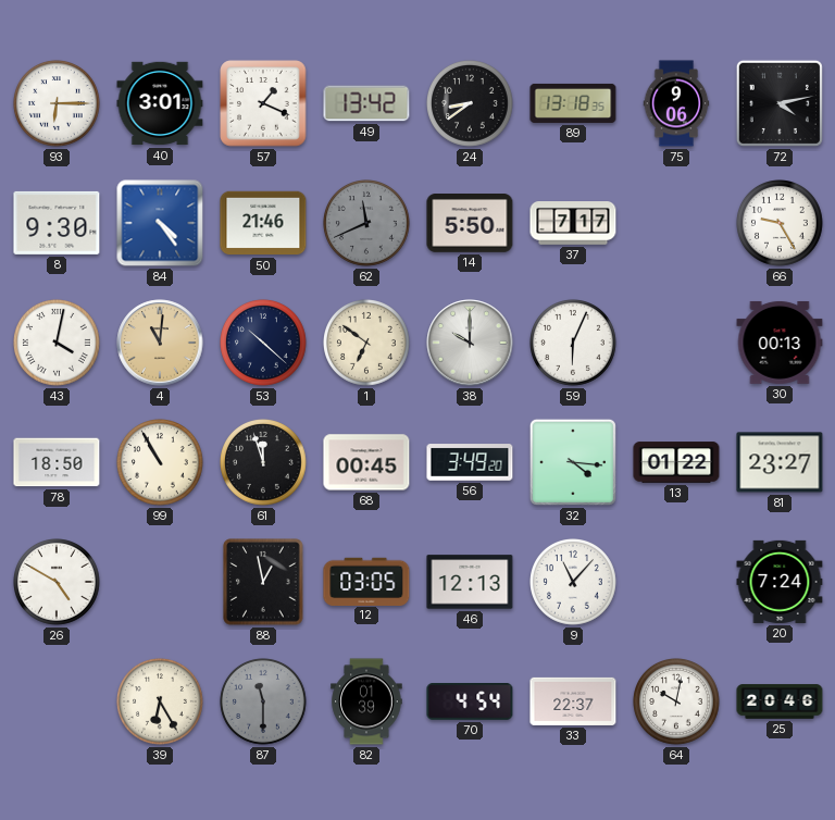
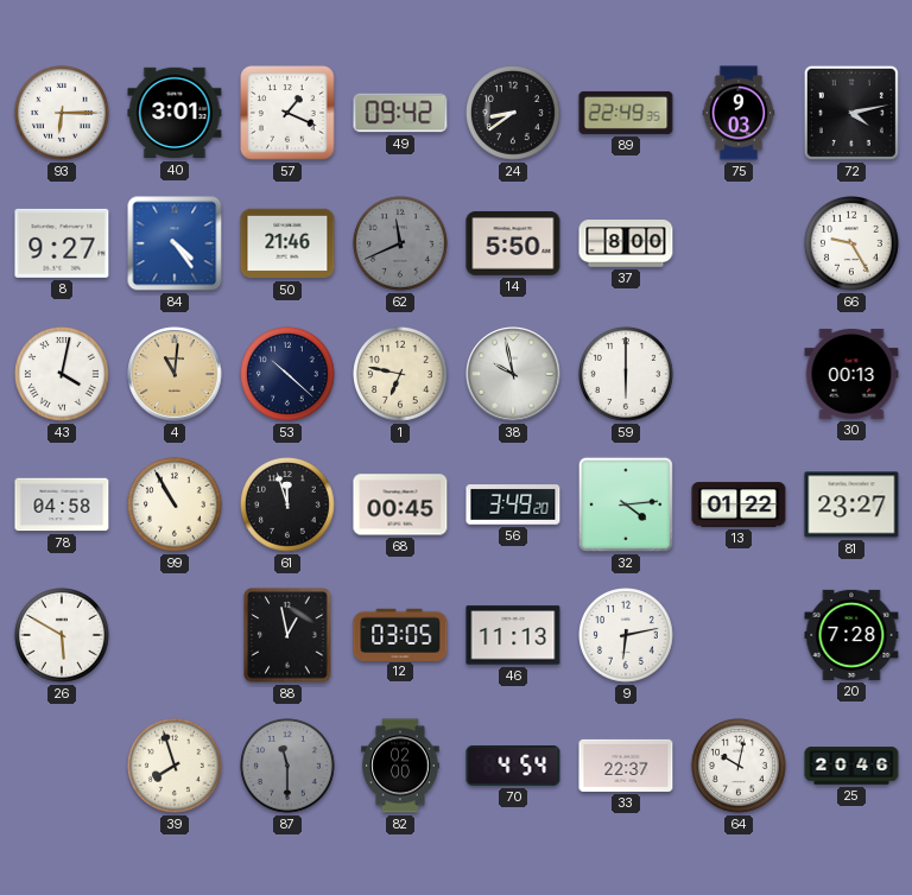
49: 13:42 -> 09:42
89: 13:18 -> 22:49
75: 9:06 -> 9:03
8: 9:30 -> 9:27
37: 7:17 -> 8:00
1: 6:51 -> 6:47
38: 10:00 -> 9:58
59: 6:04 -> 6:00
78: 18:50 -> 04:58
32: 4:16 -> 4:14
26: 4:50 -> 5:50
46: 12:13 -> 11:13
9: 11:07 -> 6:13
20: 7:24 -> 7:28
39: 6:25 -> 7:57
82: 01:39 -> 02:00
